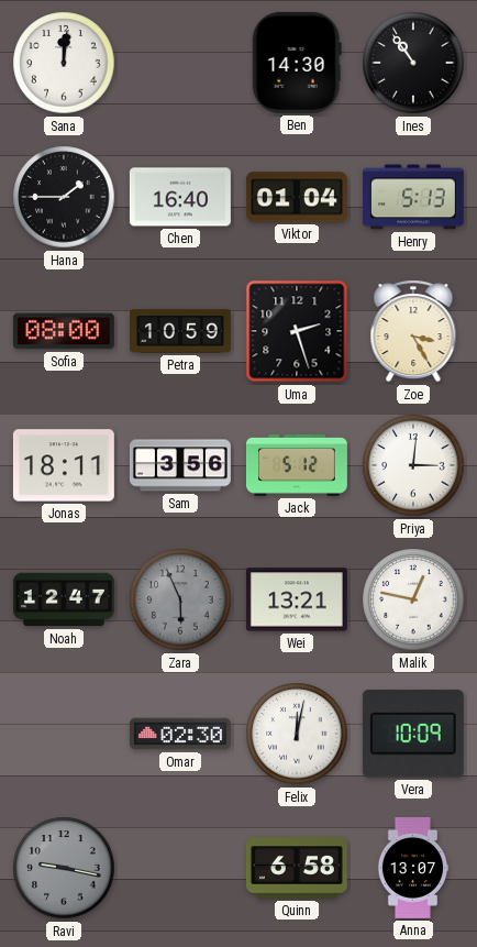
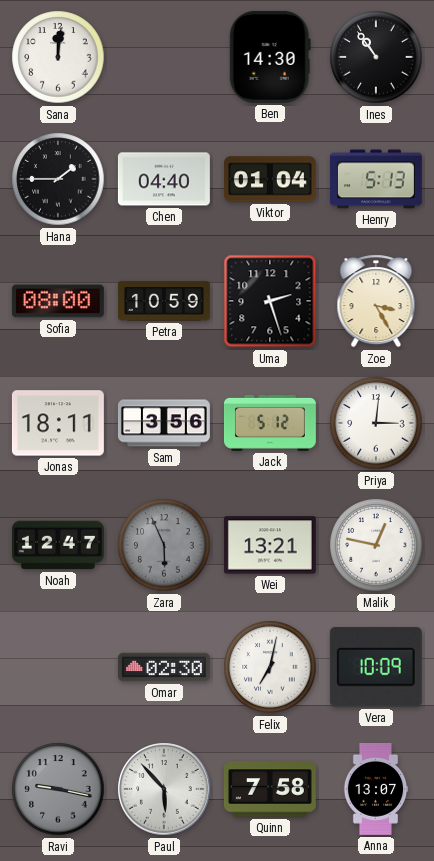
Chen: 16:40 -> 04:40
Felix: 12:02 -> 7:02
Paul: none -> 5:53
Quinn: 6:58 -> 7:58
